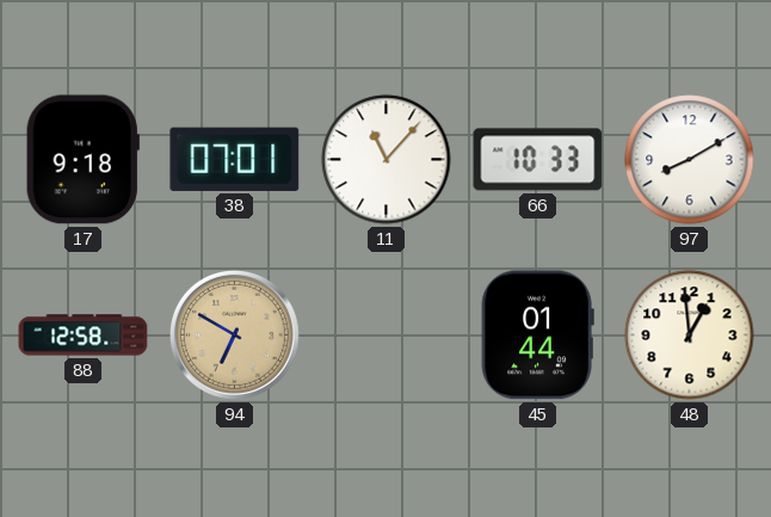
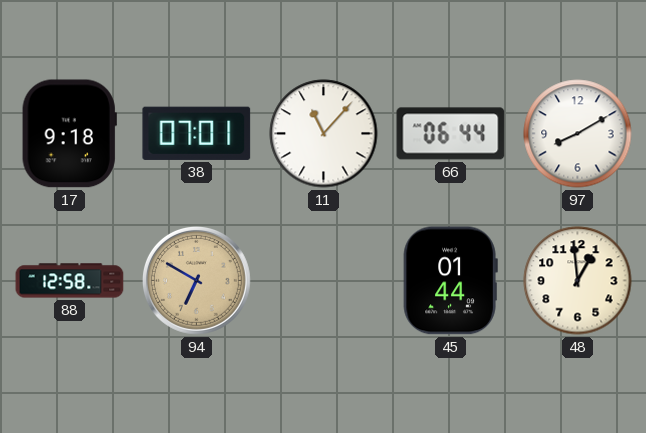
66: 10:33 -> 06:44
